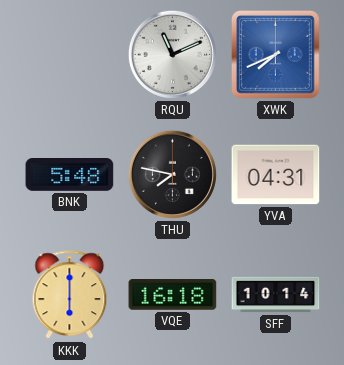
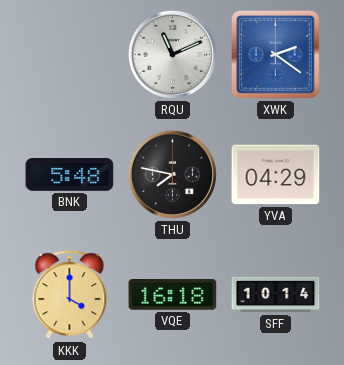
XWK: 7:41 -> 2:21
YVA: 04:31 -> 04:29
KKK: 6:00 -> 4:00
